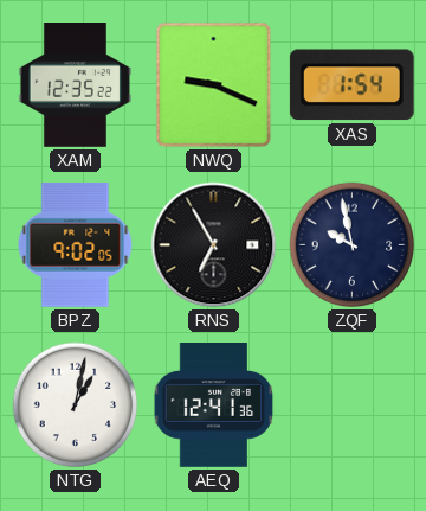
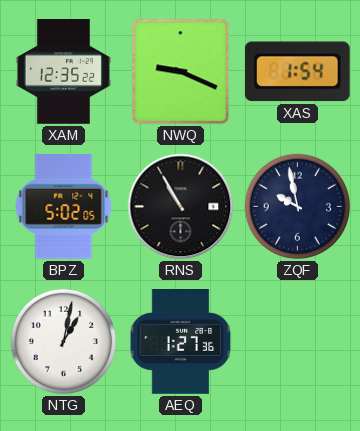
BPZ: 9:02 -> 5:02
RNS: 6:55 -> 10:55
AEQ: 12:41 -> 1:27
